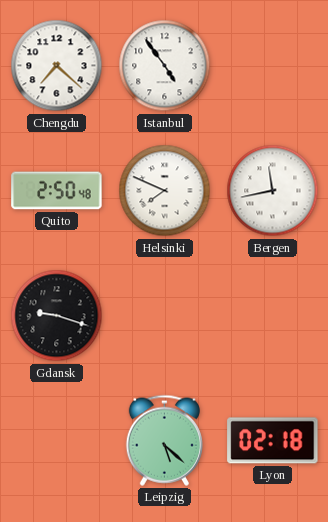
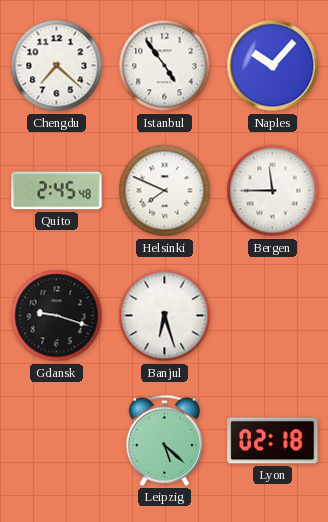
Naples: none -> 10:07
Quito: 2:50 -> 2:45
Bergen: 11:43 -> 11:45
Banjul: none -> 6:27
